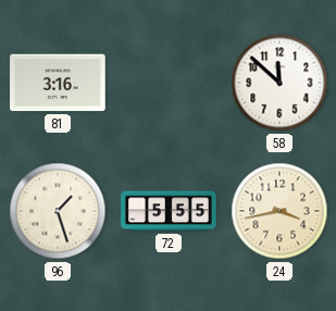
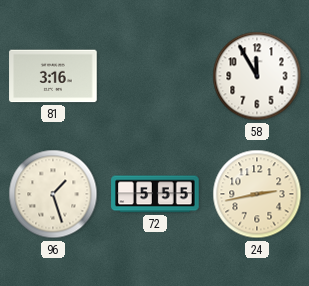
58: 11:52 -> 11:55
24: 3:43 -> 2:43
